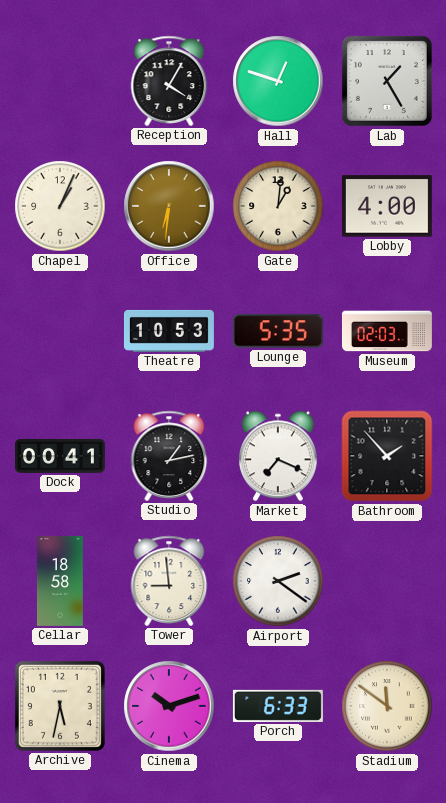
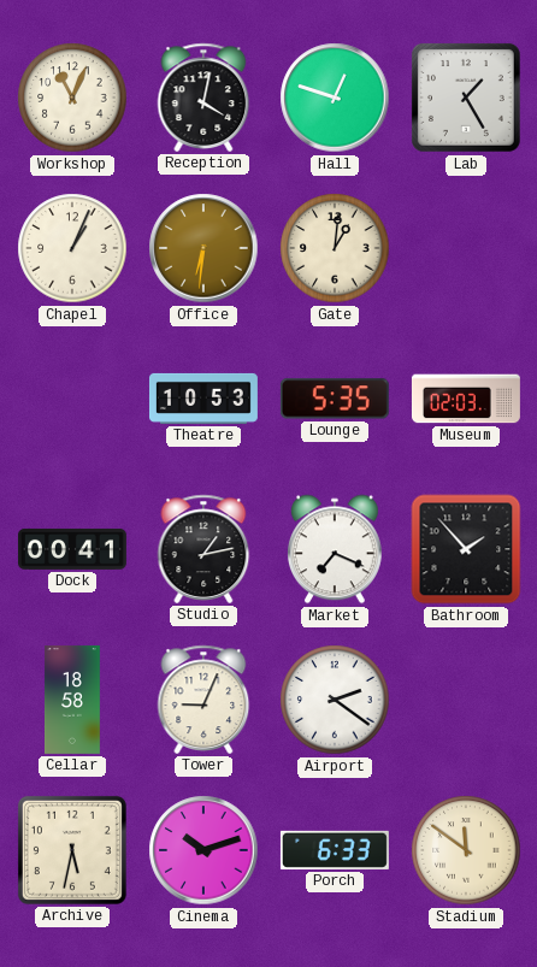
Workshop: none -> 11:04
Reception: 4:05 -> 4:02
Lobby: 4:00 -> none
Tower: 8:59 -> 9:04
